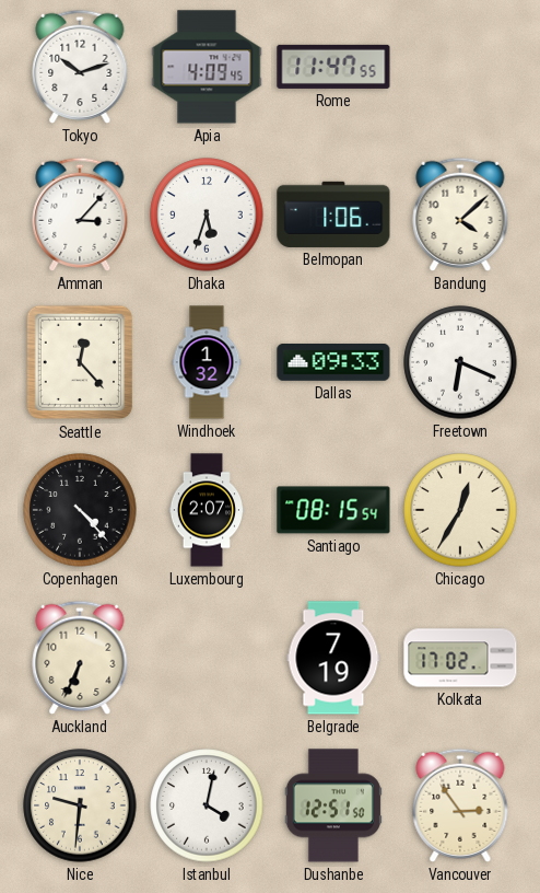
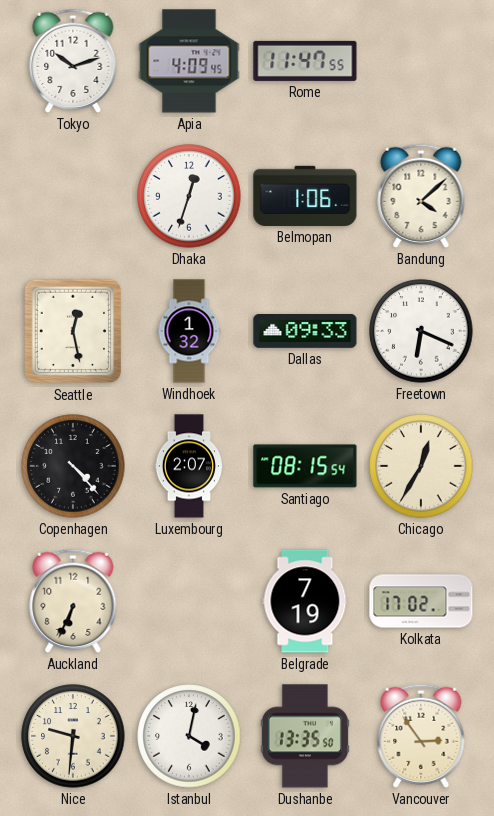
Amman: 3:07 -> none
Dhaka: 5:33 -> 12:33
Seattle: 12:23 -> 12:28
Dushanbe: 12:51 -> 13:35
